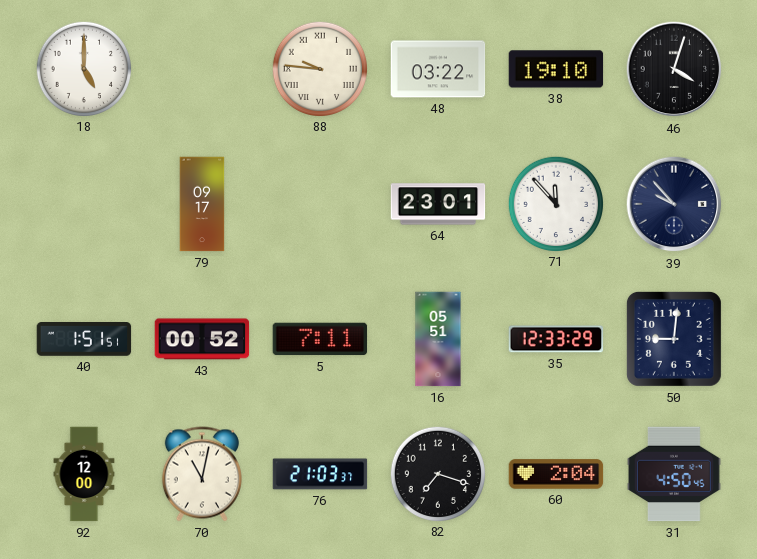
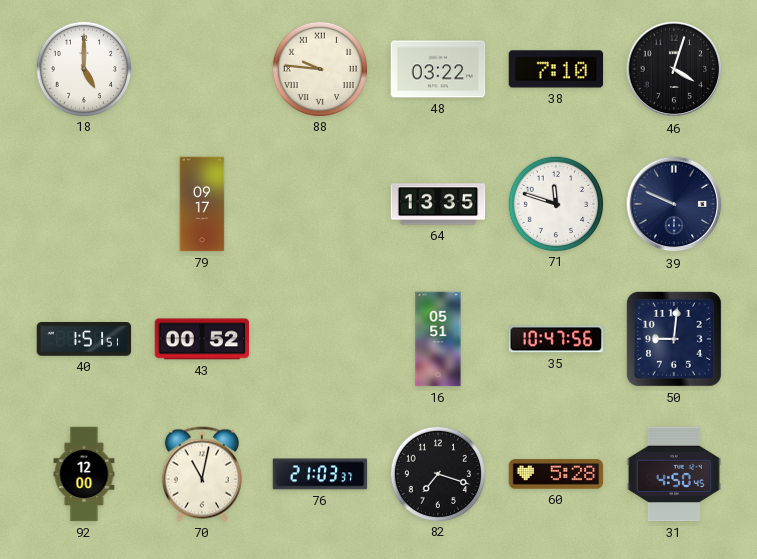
38: 19:10 -> 7:10
64: 23:01 -> 13:35
71: 11:53 -> 11:48
39: 9:53 -> 9:49
5: 7:11 -> none
35: 12:33 -> 10:47
60: 2:04 -> 5:28
